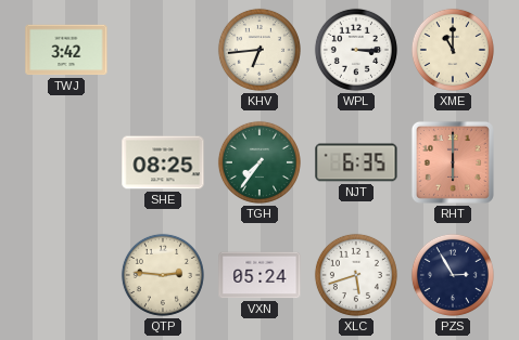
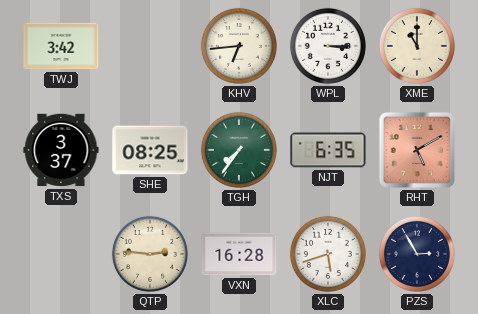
TXS: none -> 3:37
RHT: 6:00 -> 5:10
VXN: 05:24 -> 16:28
